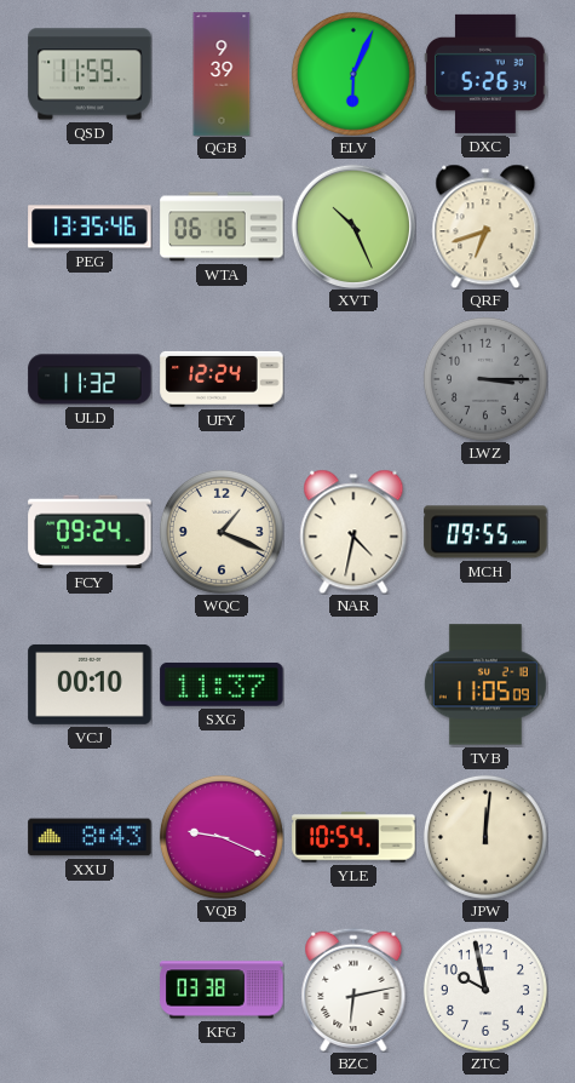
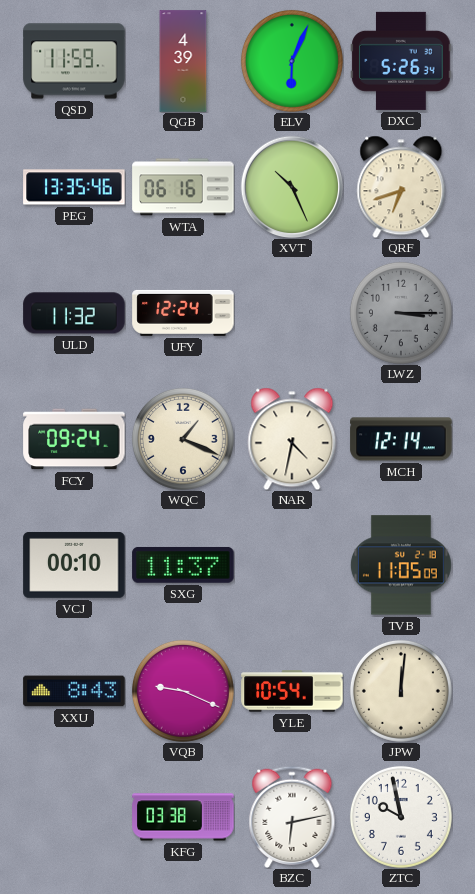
QGB: 9:39 -> 4:39
MCH: 09:55 -> 12:14
